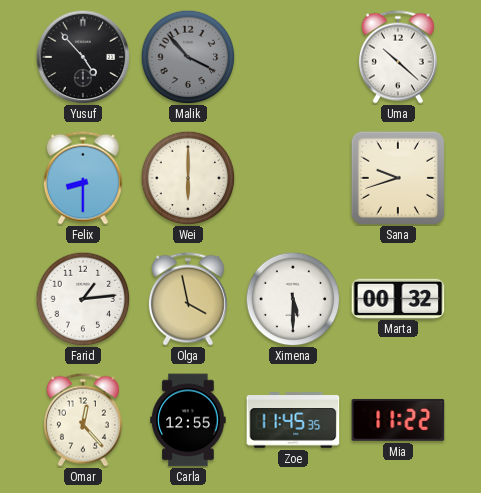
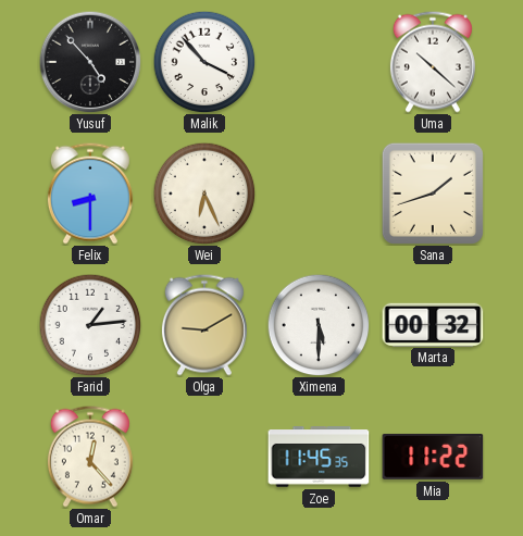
Malik dial: grey -> white
Wei: 6:00 -> 6:26
Sana: 9:42 -> 1:42
Olga: 3:58 -> 9:10
Carla: 12:55 -> none
